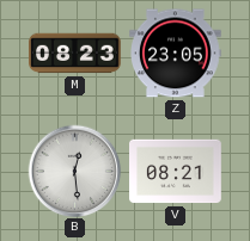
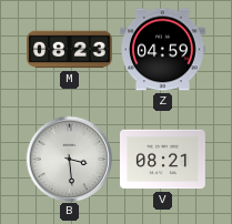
Z: 23:05 -> 04:59
B: 12:29 -> 3:29
